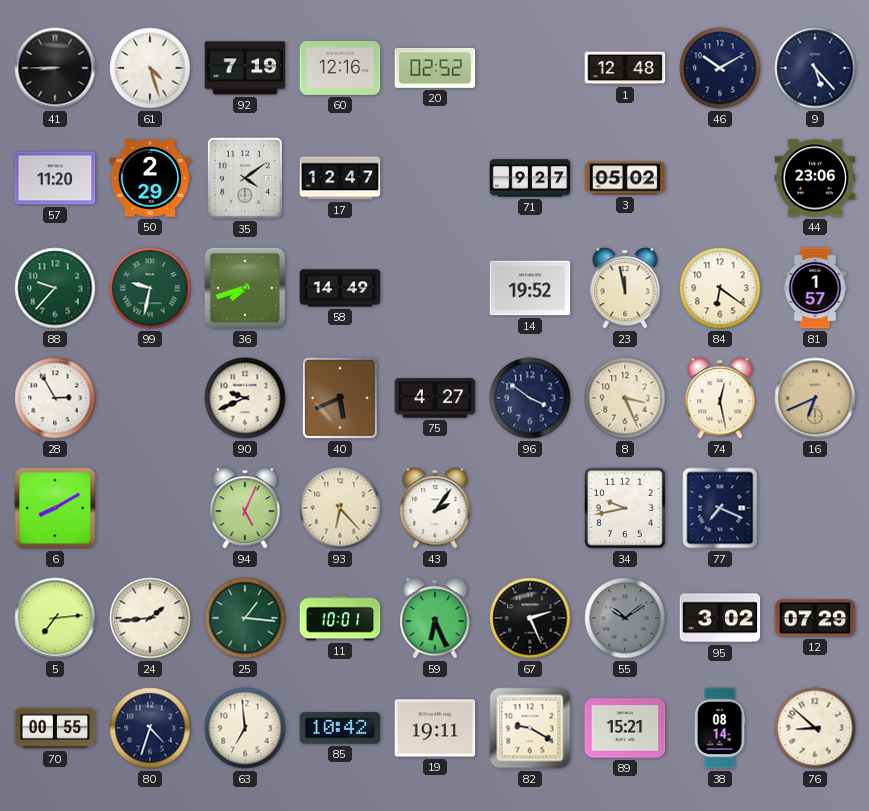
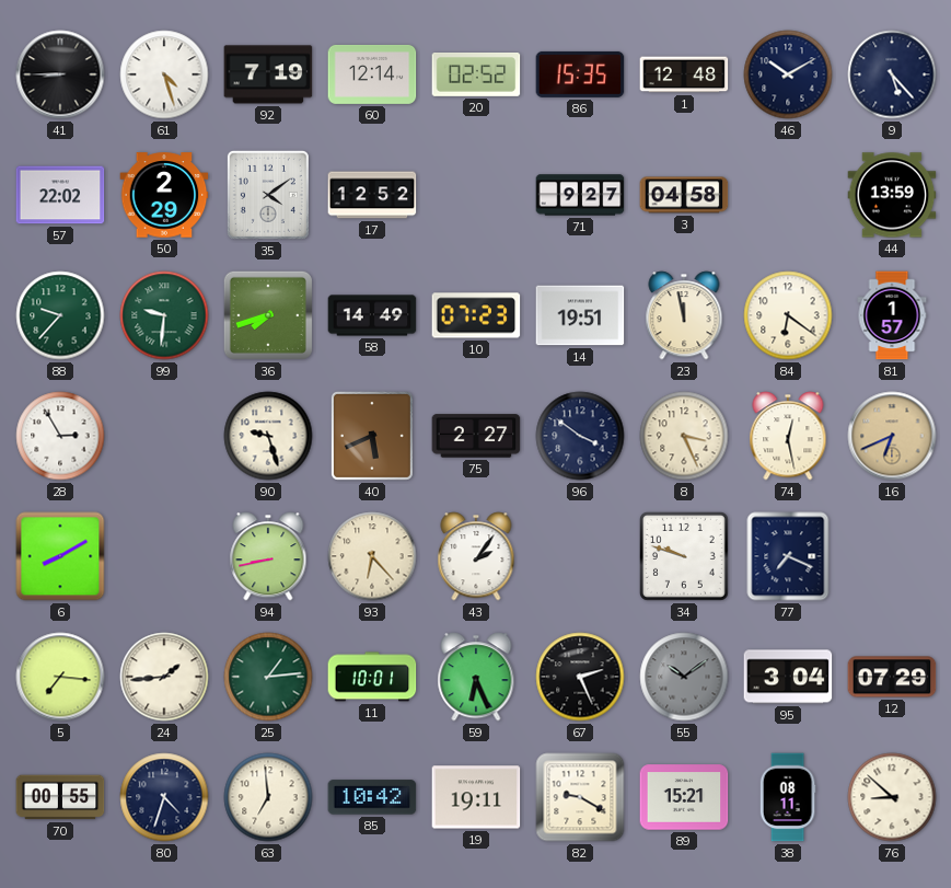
60: 12:16 -> 12:14
86: none -> 15:35
57: 11:20 -> 22:02
17: 12:47 -> 12:52
3: 05:02 -> 04:58
44: 23:06 -> 13:59
99: 9:32 -> 9:31
10: none -> 07:23
14: 19:52 -> 19:51
90: 9:41 -> 9:27
75: 4:27 -> 2:27
94: 5:04 -> 8:43
34: 9:43 -> 9:48
5: 7:14 -> 7:16
25: 1:16 -> 1:14
95: 3:02 -> 3:04
38: 08:14 -> 08:11
